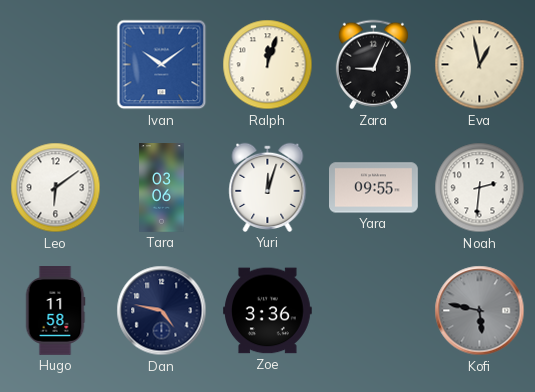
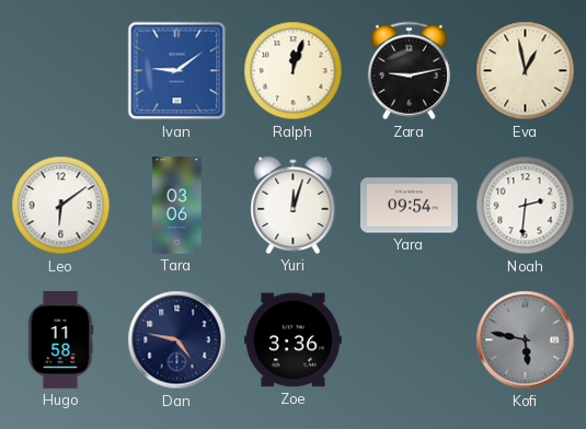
Ivan: 10:09 -> 9:09
Zara: 9:04 -> 9:13
Yara: 09:55 -> 09:54
